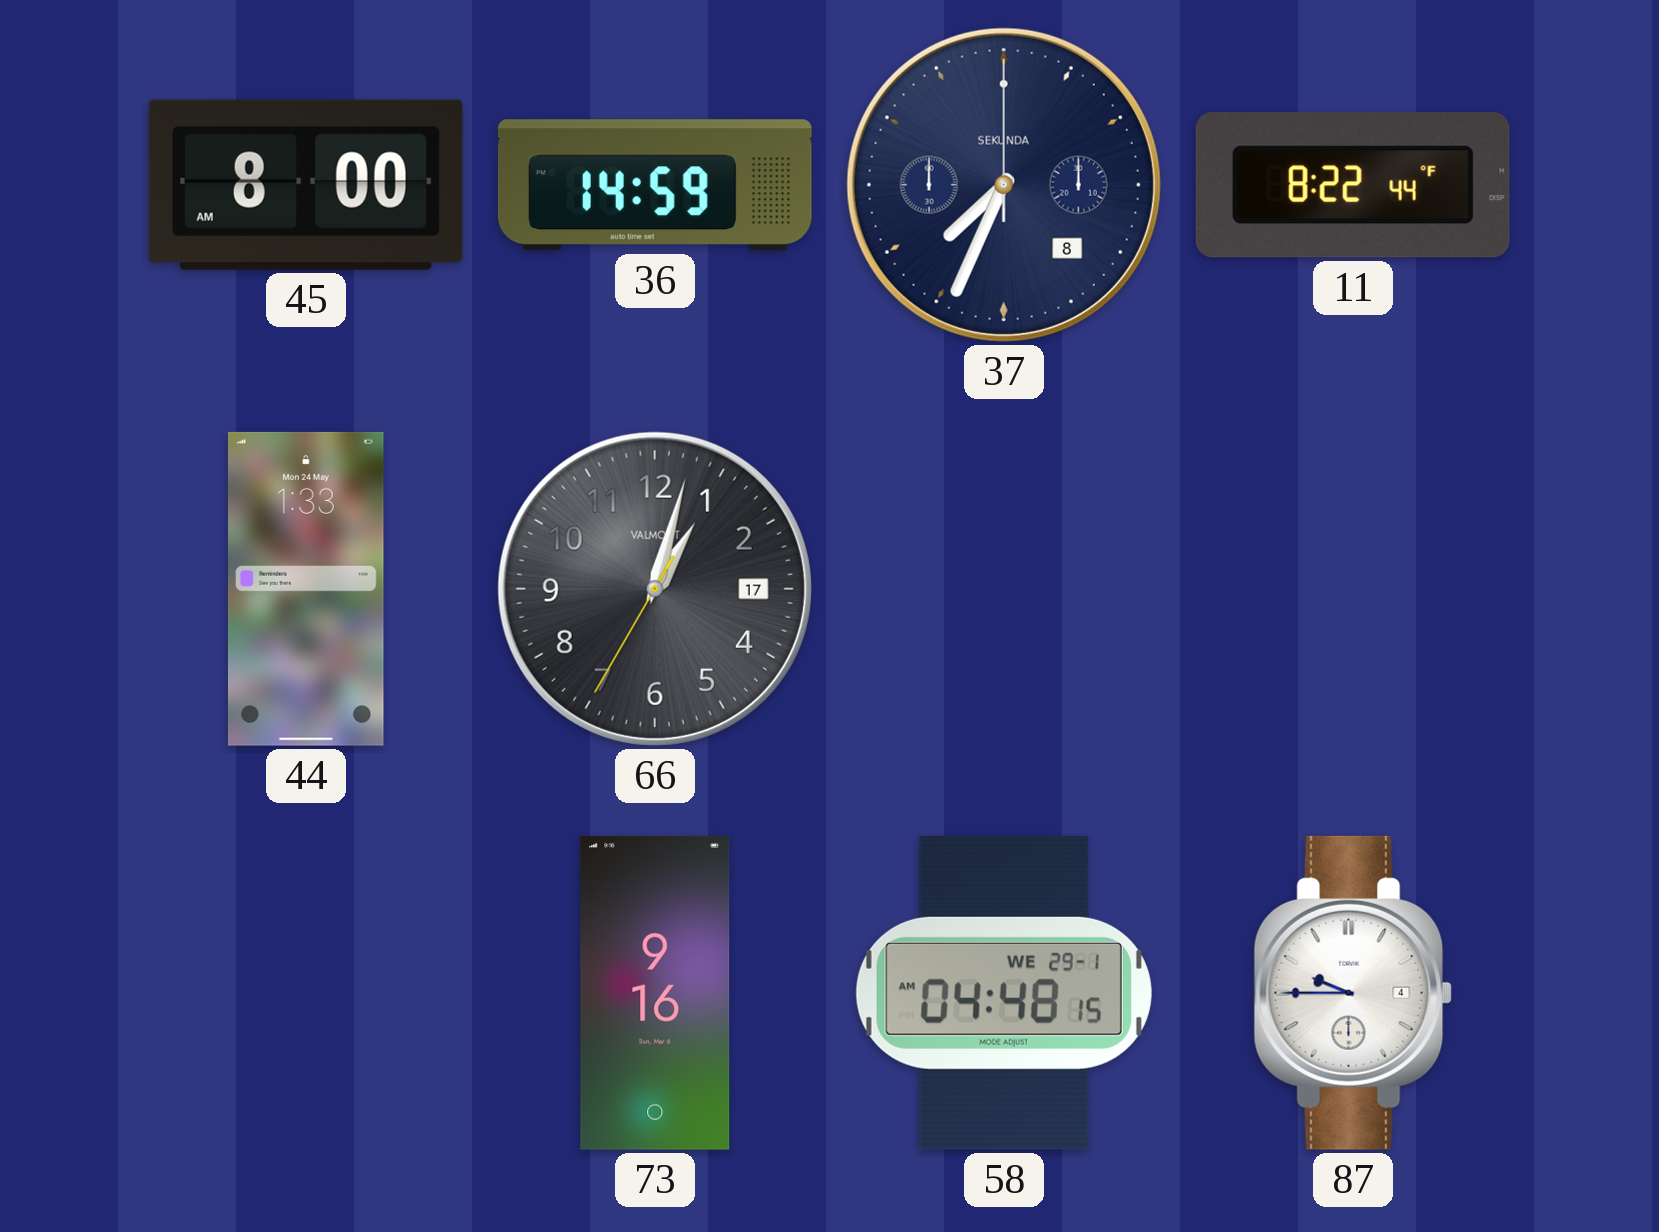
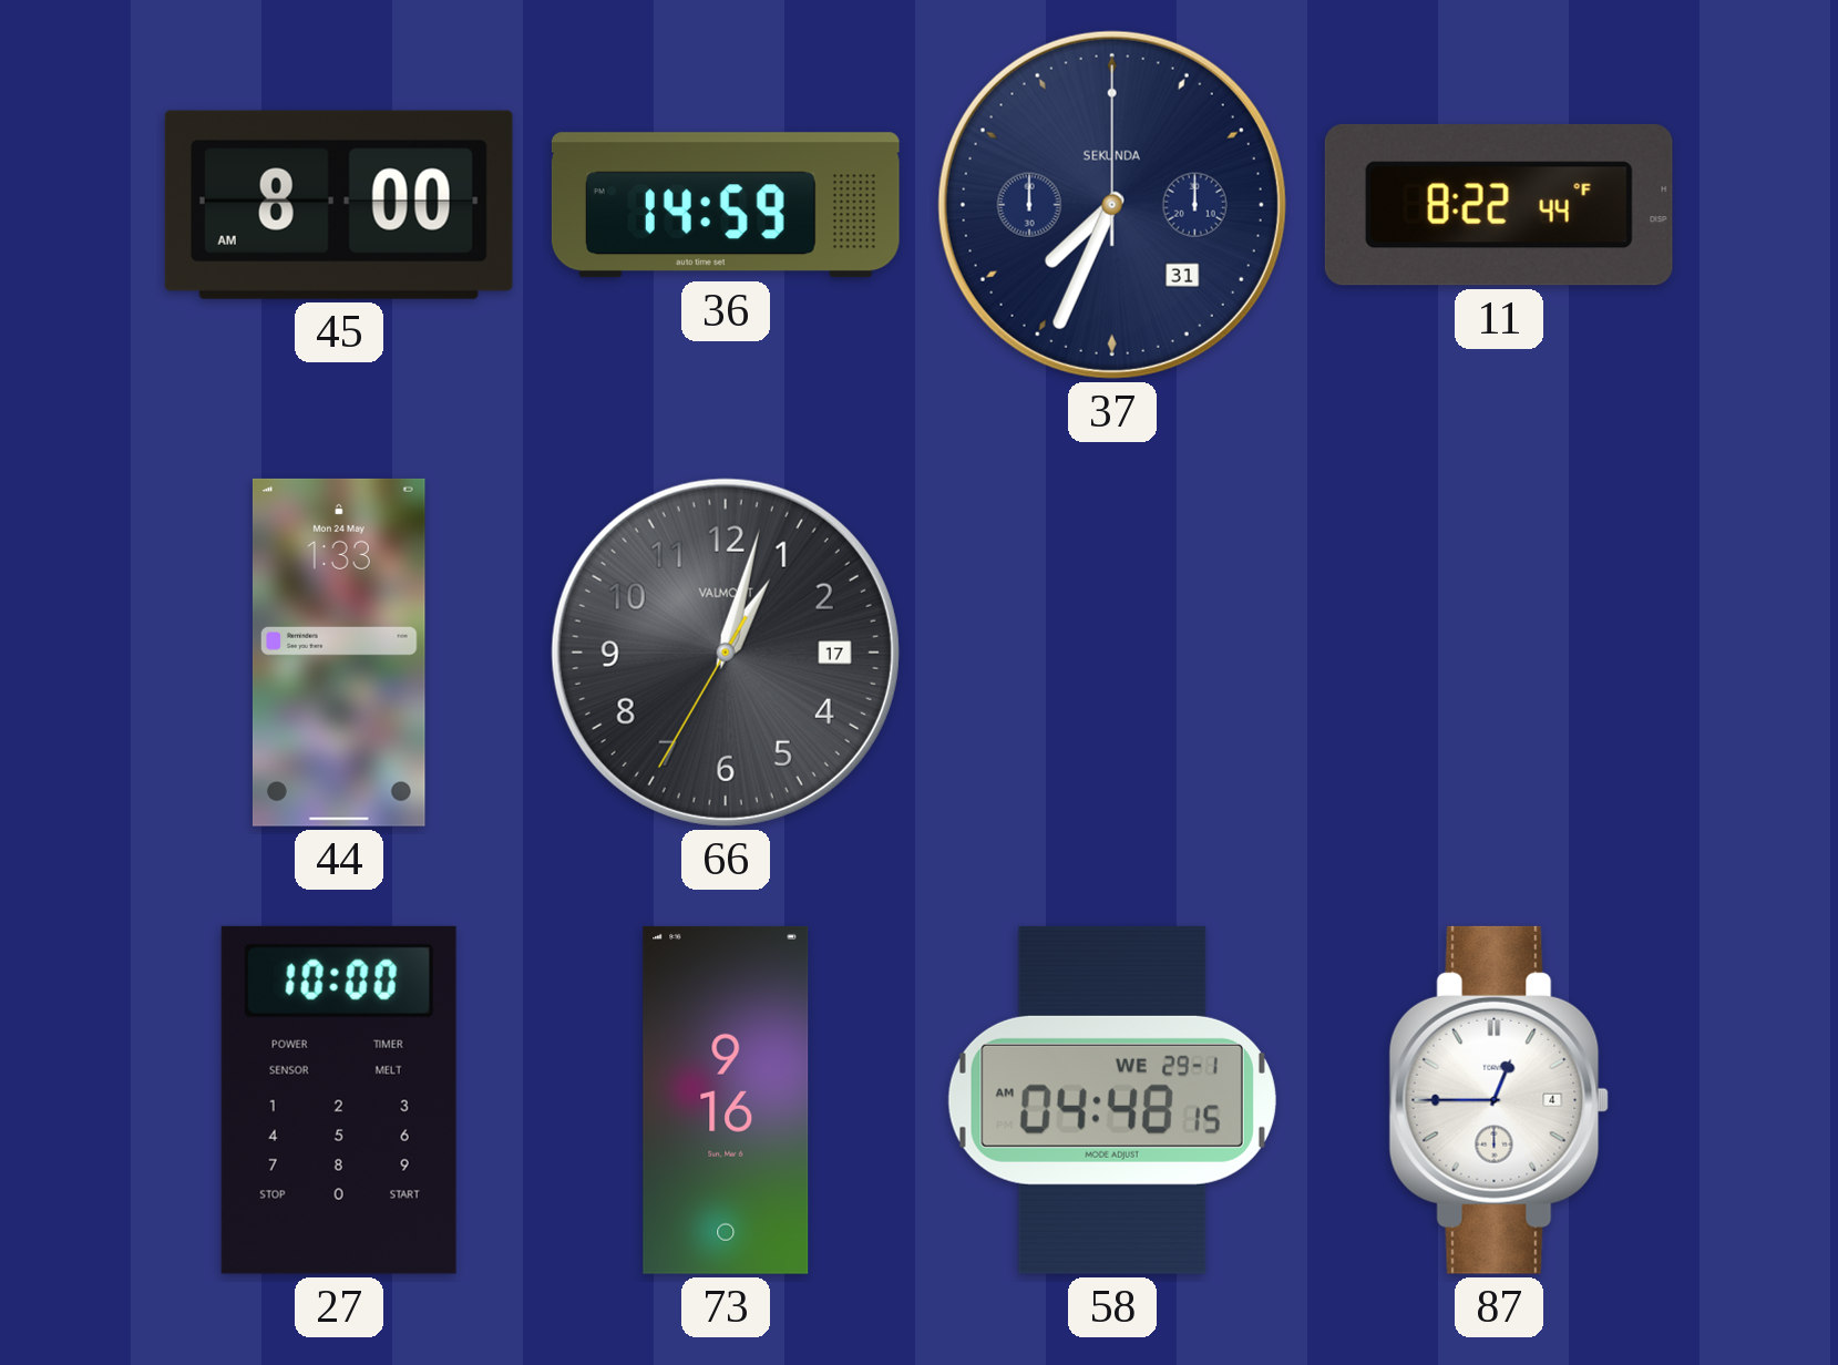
37 date: 8 -> 31
27: none -> 10:00
87: 9:45 -> 12:45
